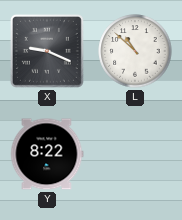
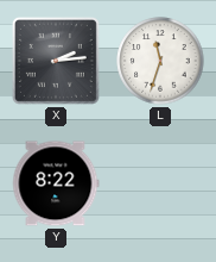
X: 9:19 -> 2:14
L: 10:52 -> 11:33
